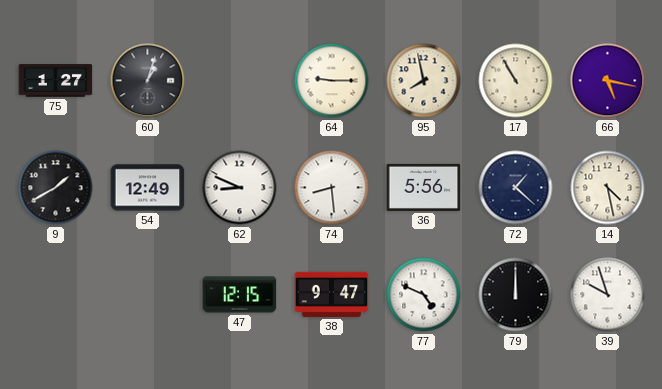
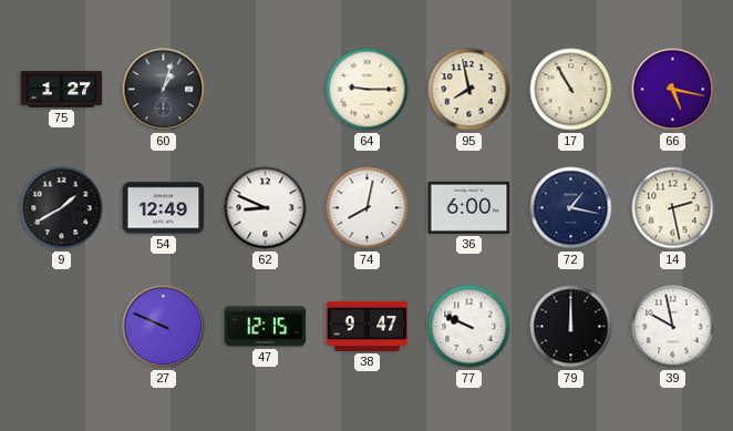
74: 8:29 -> 8:02
36: 5:56 -> 6:00
72: 1:22 -> 1:17
14: 4:28 -> 2:28
27: none -> 9:49
77: 4:49 -> 9:49
39: 9:57 -> 9:58
